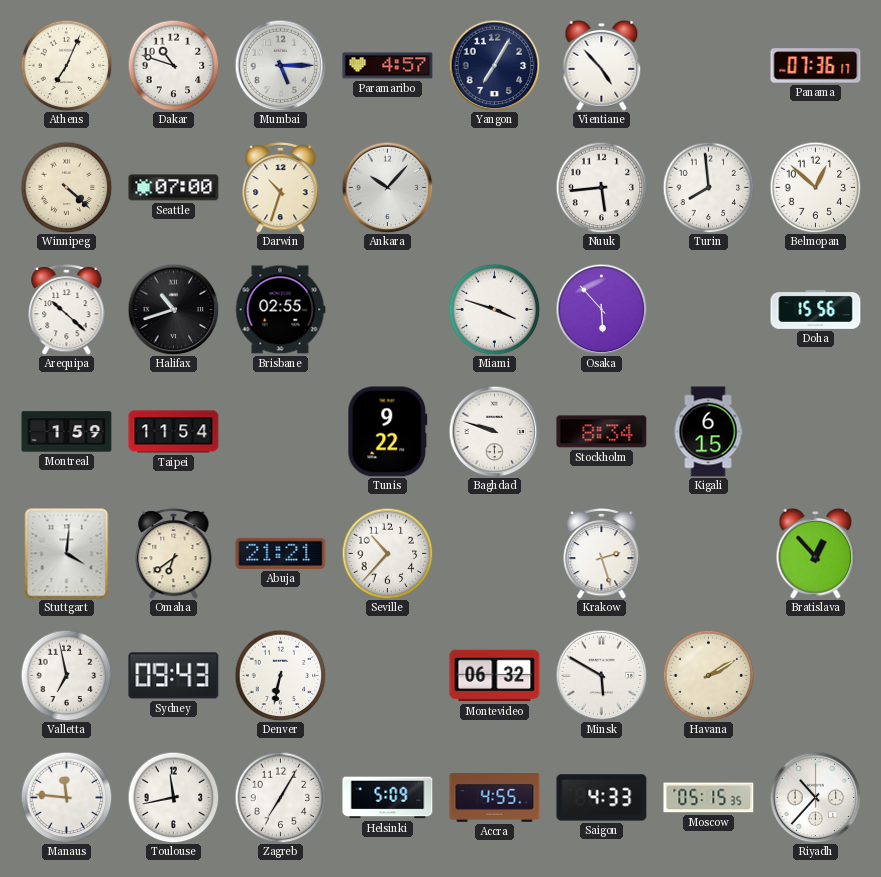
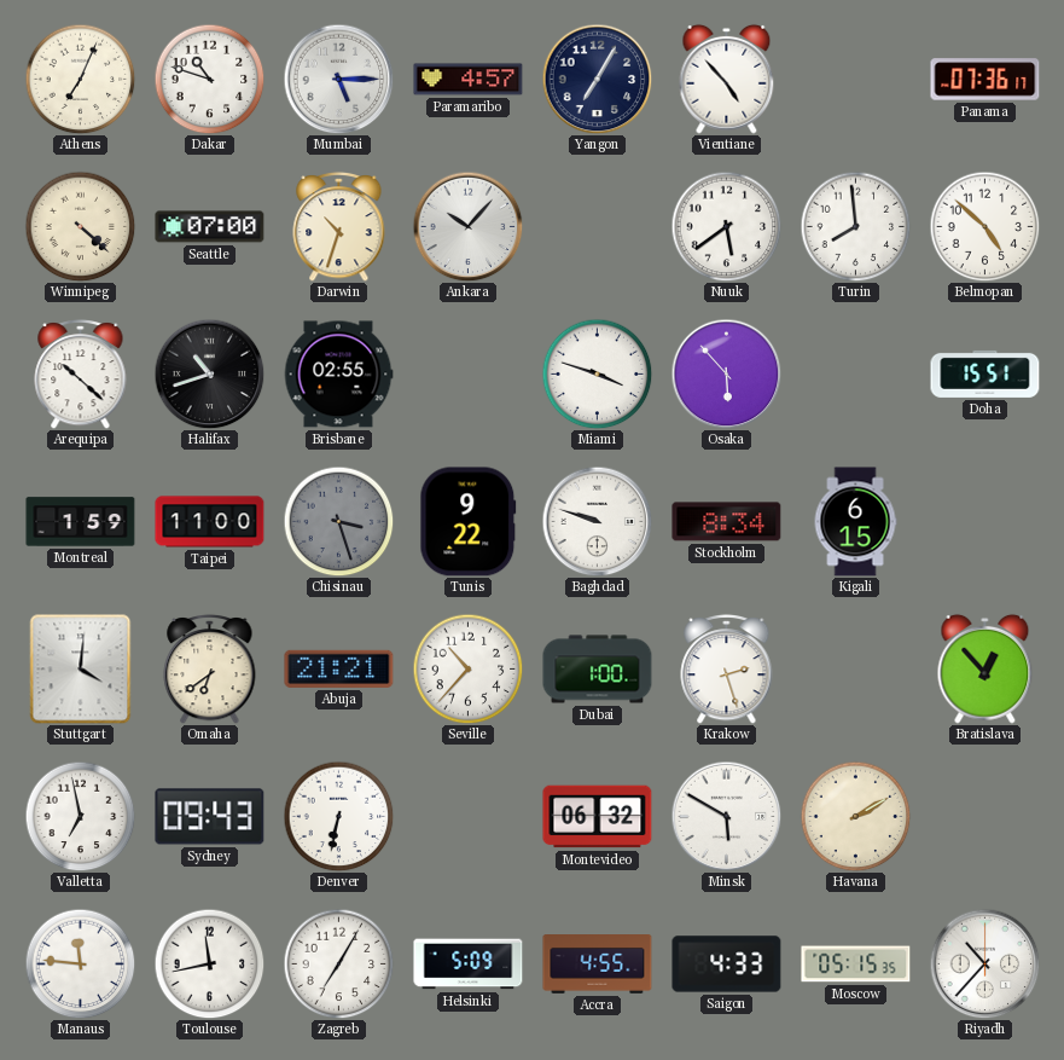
Nuuk: 5:44 -> 5:39
Belmopan: 12:52 -> 4:52
Doha: 15:56 -> 15:51
Taipei: 11:54 -> 11:00
Chisinau: none -> 3:27
Dubai: none -> 1:00
